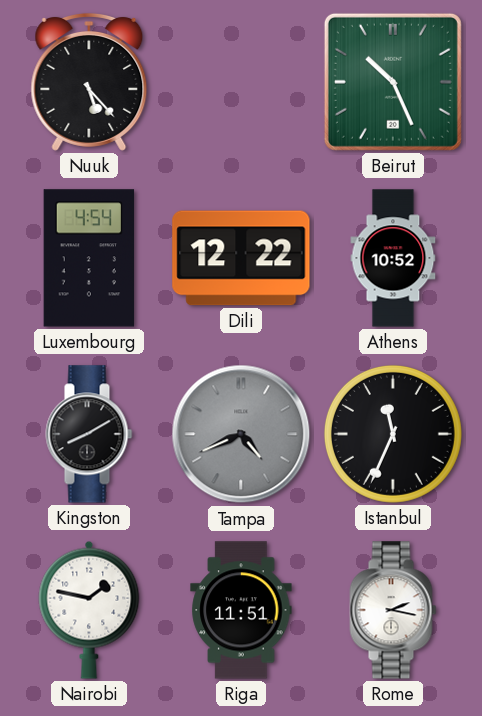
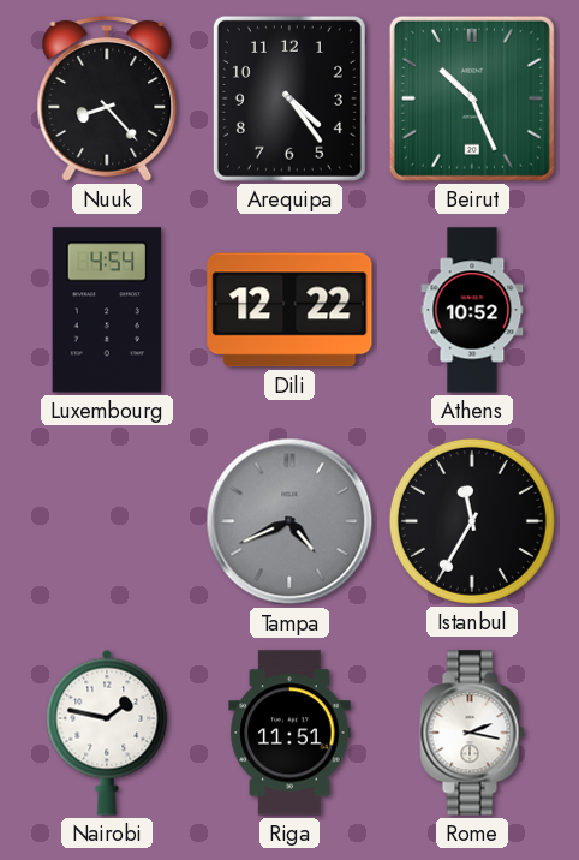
Nuuk: 5:23 -> 8:23
Arequipa: none -> 4:24
Kingston: 8:10 -> none
Istanbul: 11:34 -> 11:35
